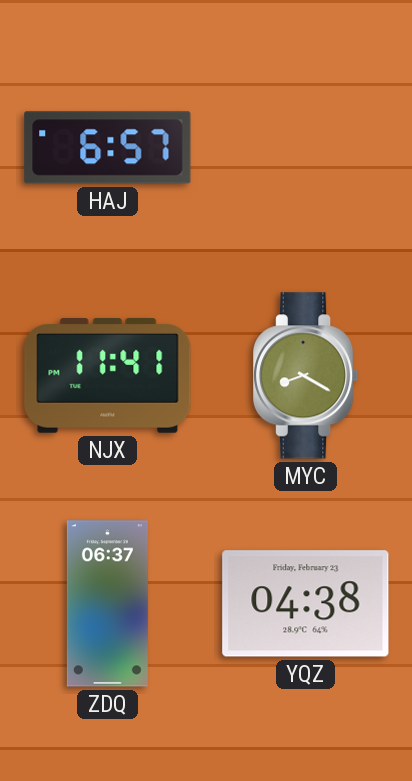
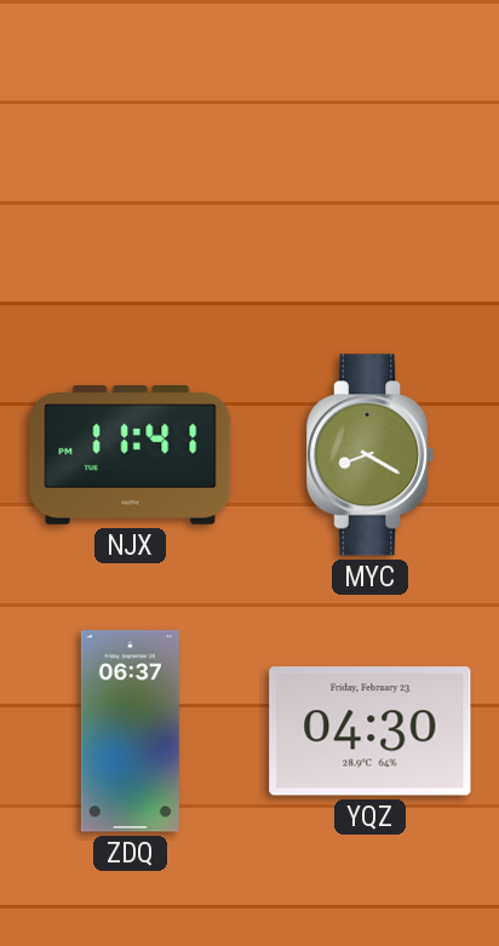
HAJ: 6:57 -> none
YQZ: 04:38 -> 04:30
